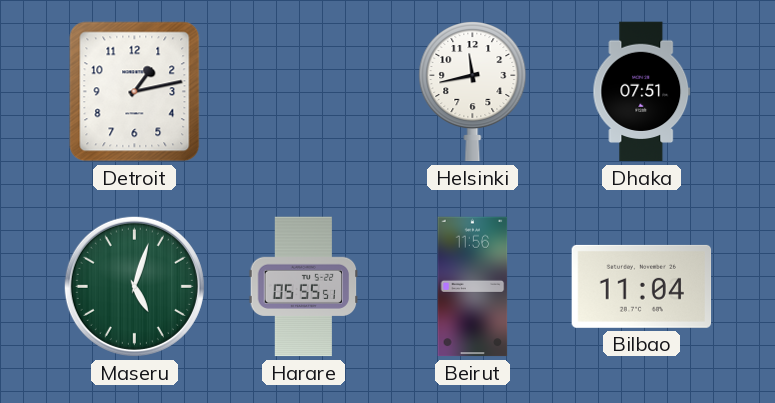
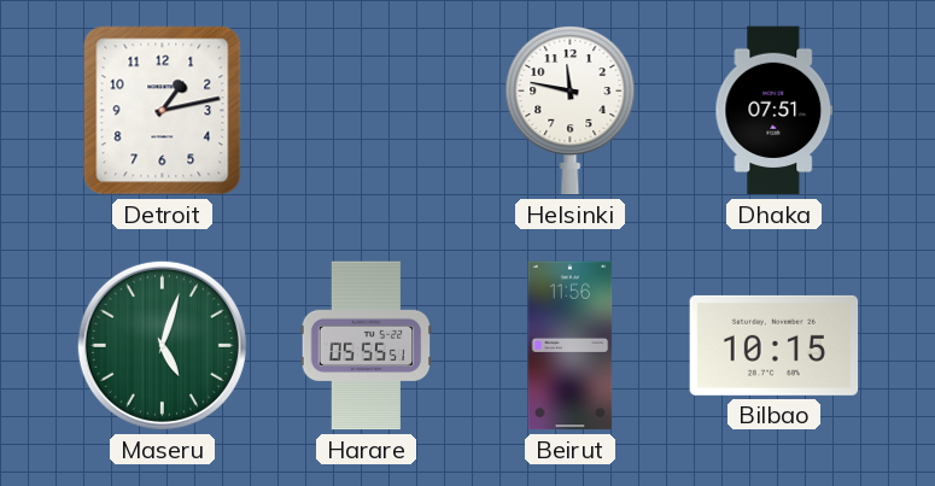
Helsinki: 11:43 -> 11:47
Bilbao: 11:04 -> 10:15
